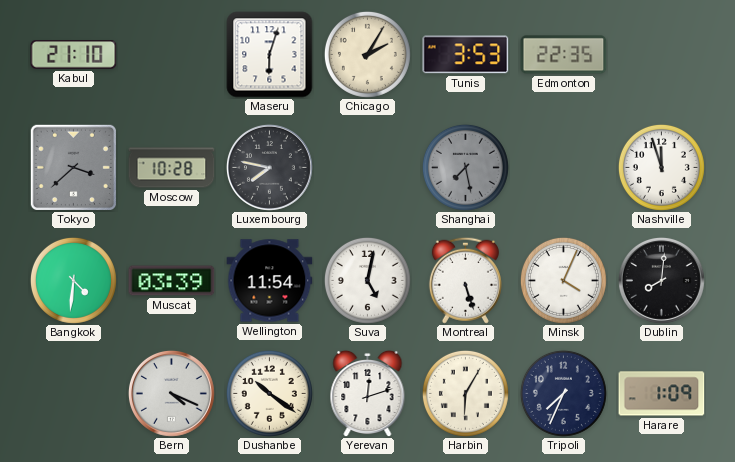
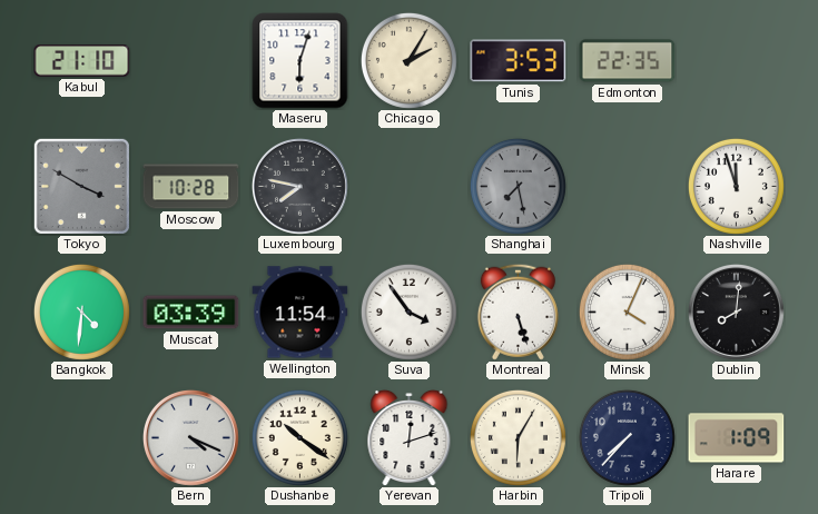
Tokyo: 3:38 -> 3:50
Suva: 5:02 -> 3:54
Tripoli: 7:34 -> 7:37
